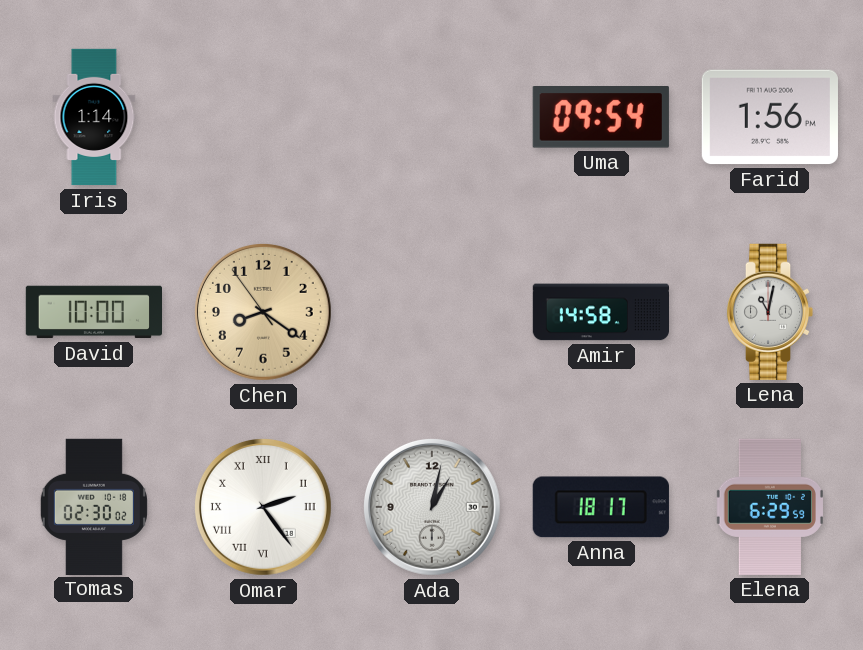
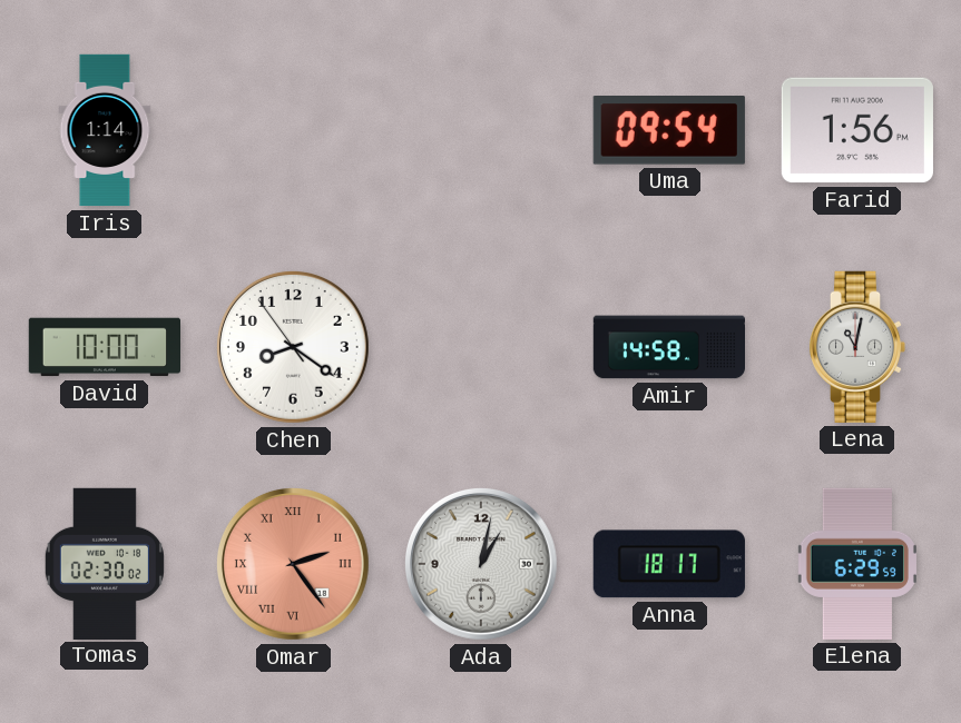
Chen dial: champagne -> white
Omar dial: white -> salmon
